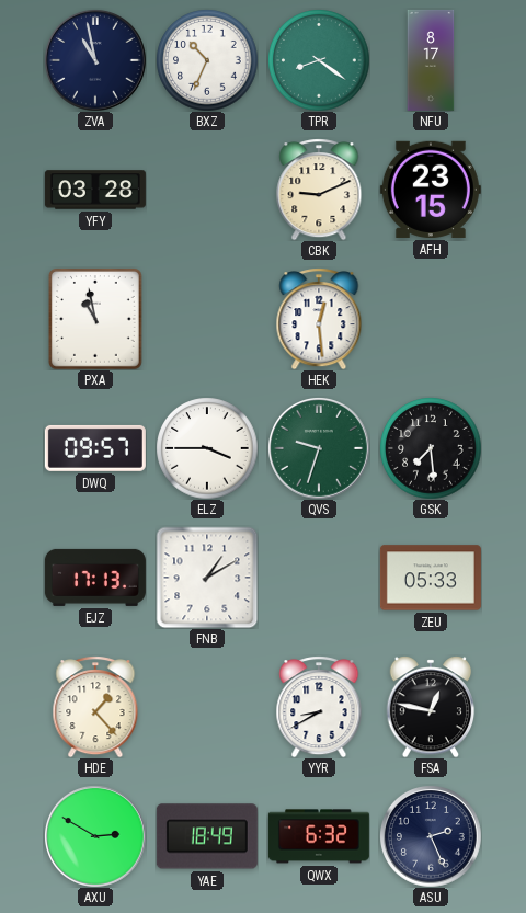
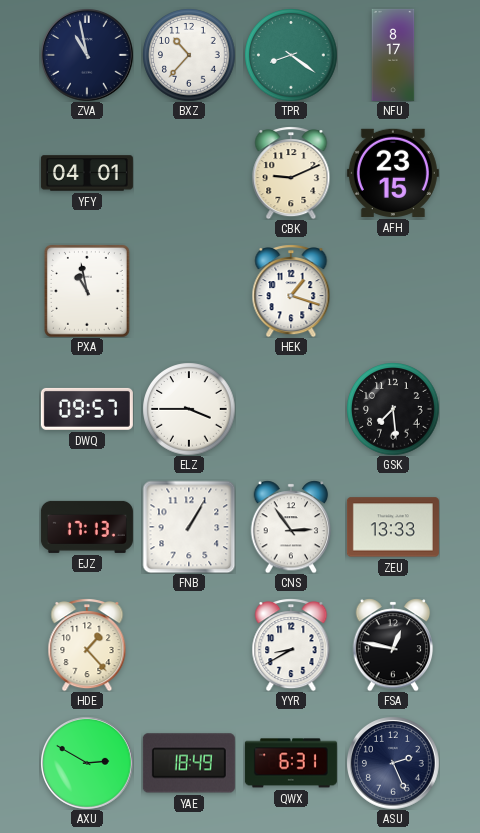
BXZ: 10:34 -> 10:37
YFY: 03:28 -> 04:01
HEK: 12:29 -> 1:18
QVS: 9:33 -> none
FNB: 1:10 -> 1:05
CNS: none -> 2:54
ZEU: 05:33 -> 13:33
QWX: 6:32 -> 6:31
